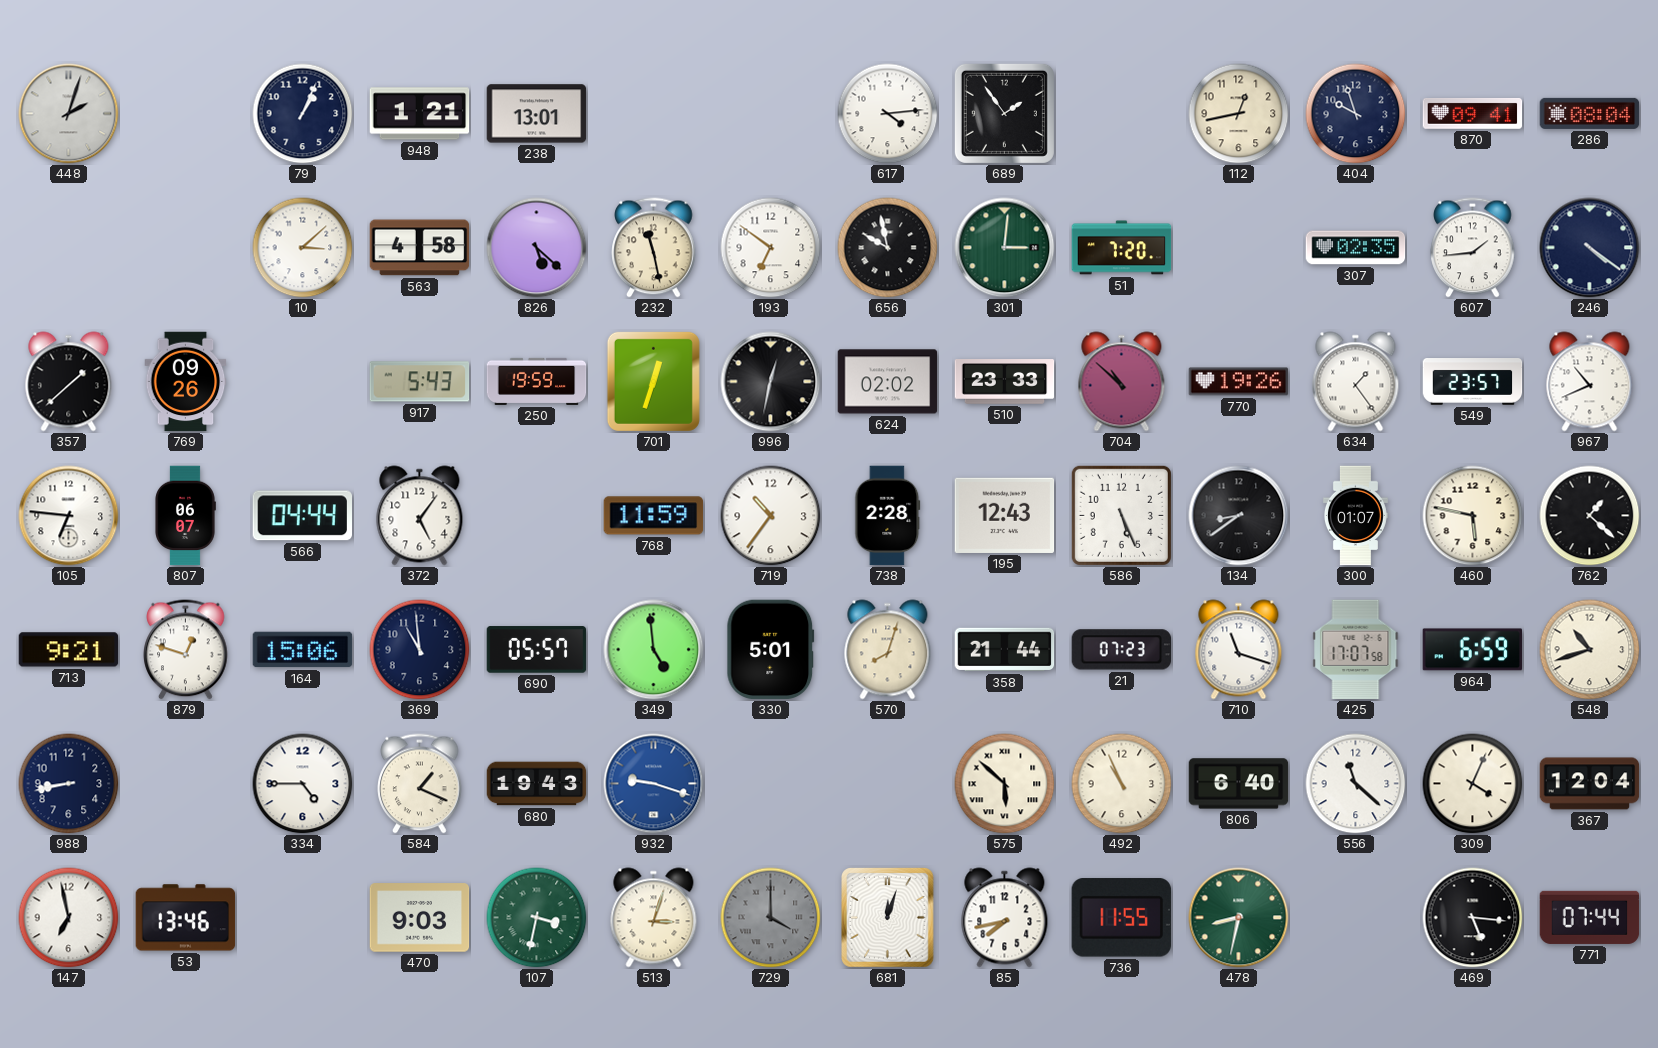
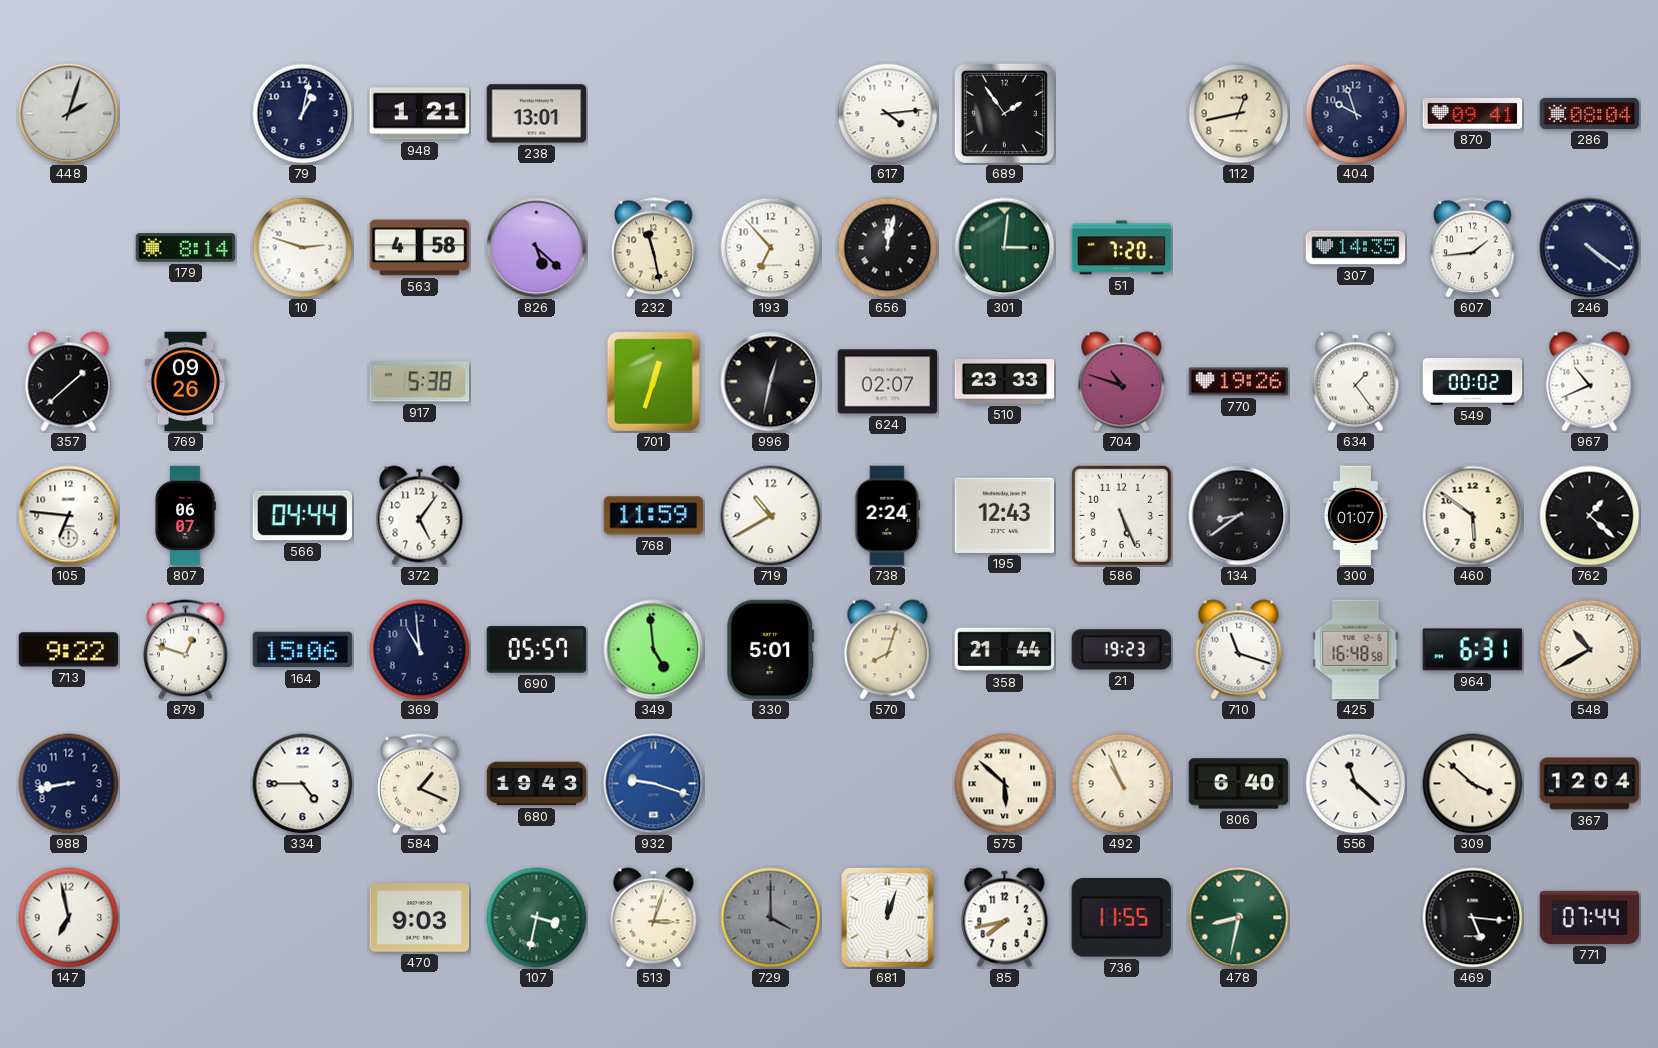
79: 1:04 -> 1:02
179: none -> 8:14
10: 3:08 -> 2:48
193: 6:51 -> 6:53
656: 9:58 -> 12:02
307: 02:35 -> 14:35
917: 5:43 -> 5:38
250: 19:59 -> none
624: 02:02 -> 02:07
704: 10:52 -> 10:48
549: 23:57 -> 00:02
719: 10:36 -> 10:40
738: 2:28 -> 2:24
460: 5:47 -> 5:51
713: 9:21 -> 9:22
21: 07:23 -> 19:23
425: 17:07 -> 16:48
964: 6:59 -> 6:31
548: 10:42 -> 10:40
309: 4:04 -> 3:52
53: 13:46 -> none
